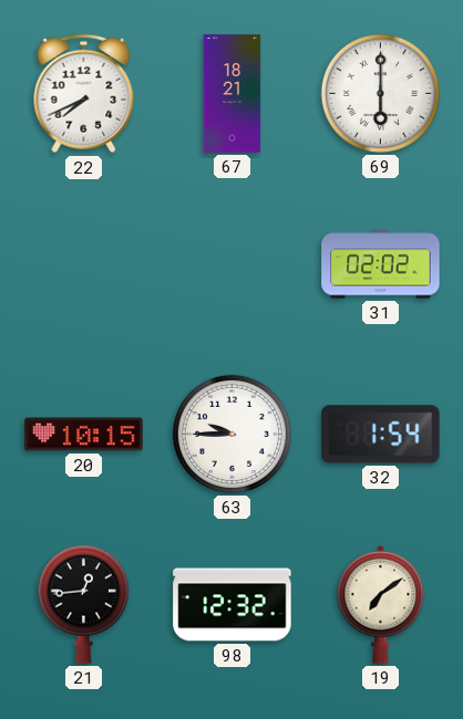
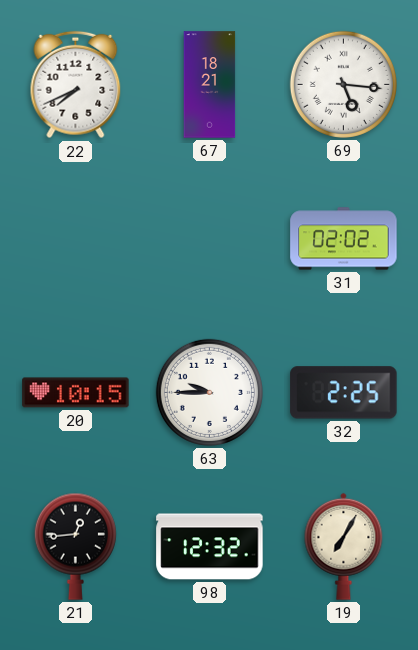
69: 6:00 -> 5:16
32: 1:54 -> 2:25
19: 7:09 -> 7:05
